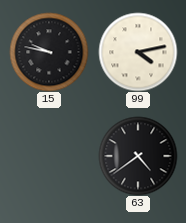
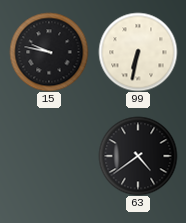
99: 4:13 -> 6:32
